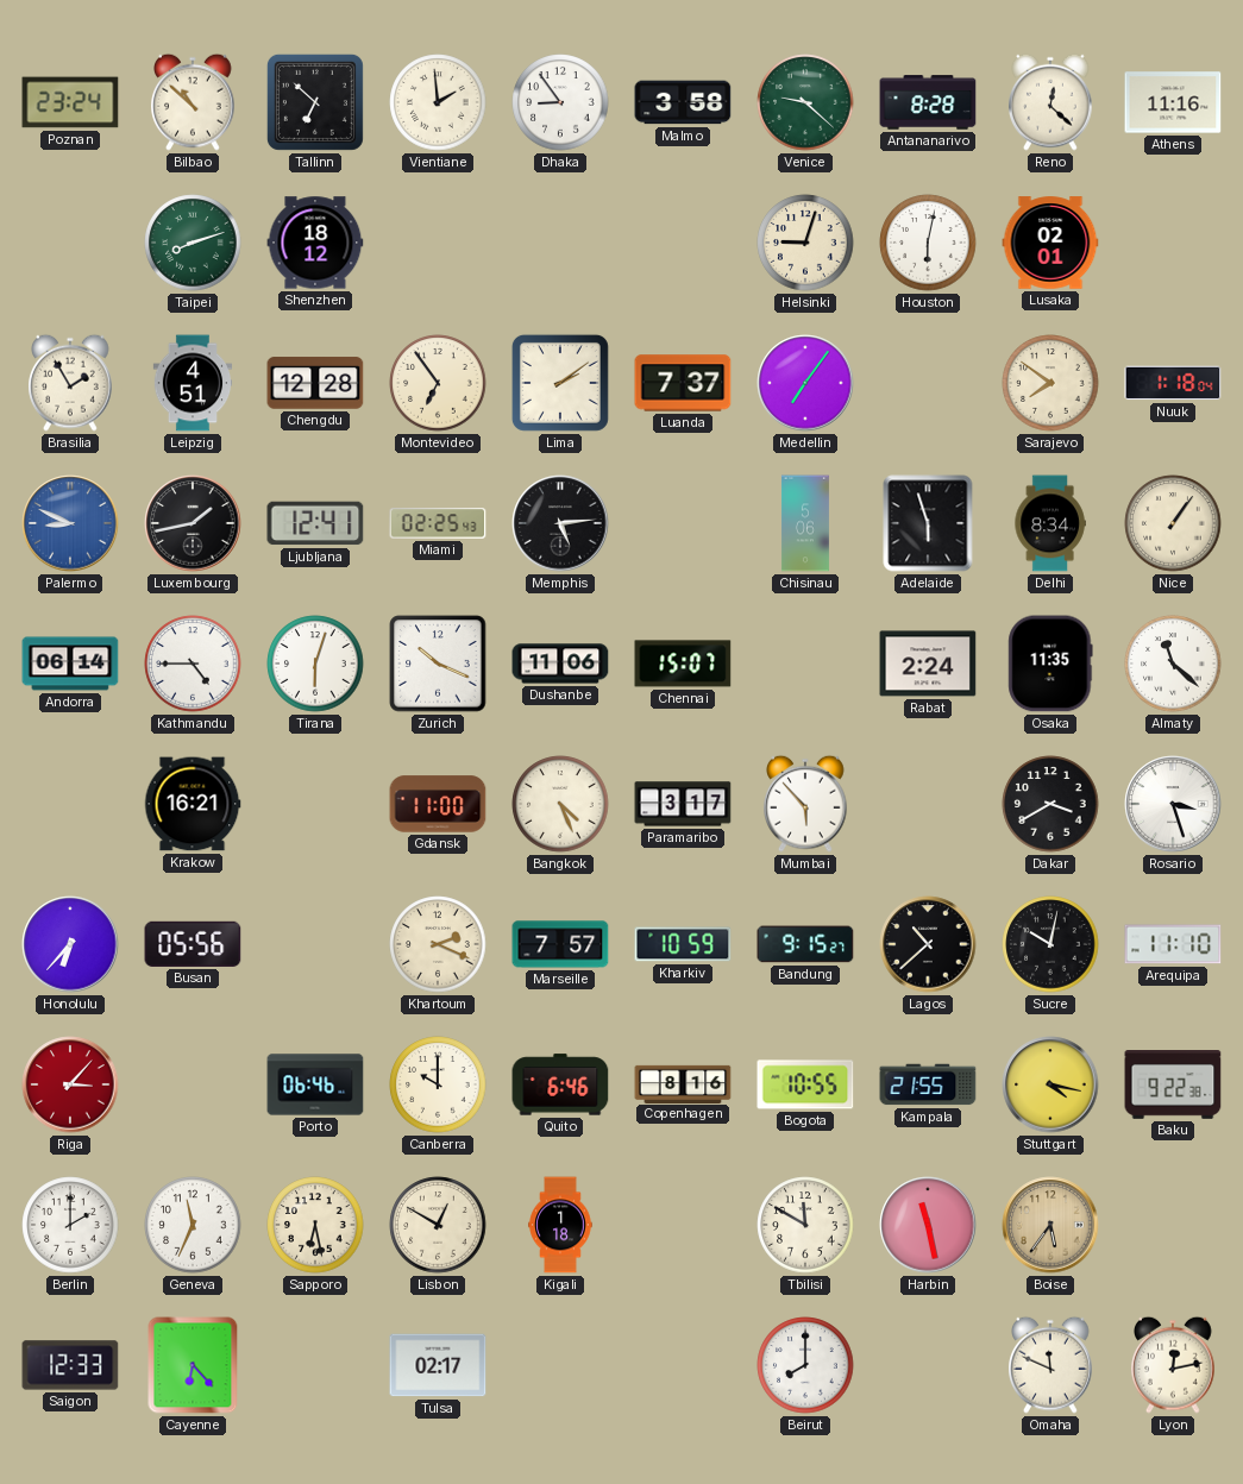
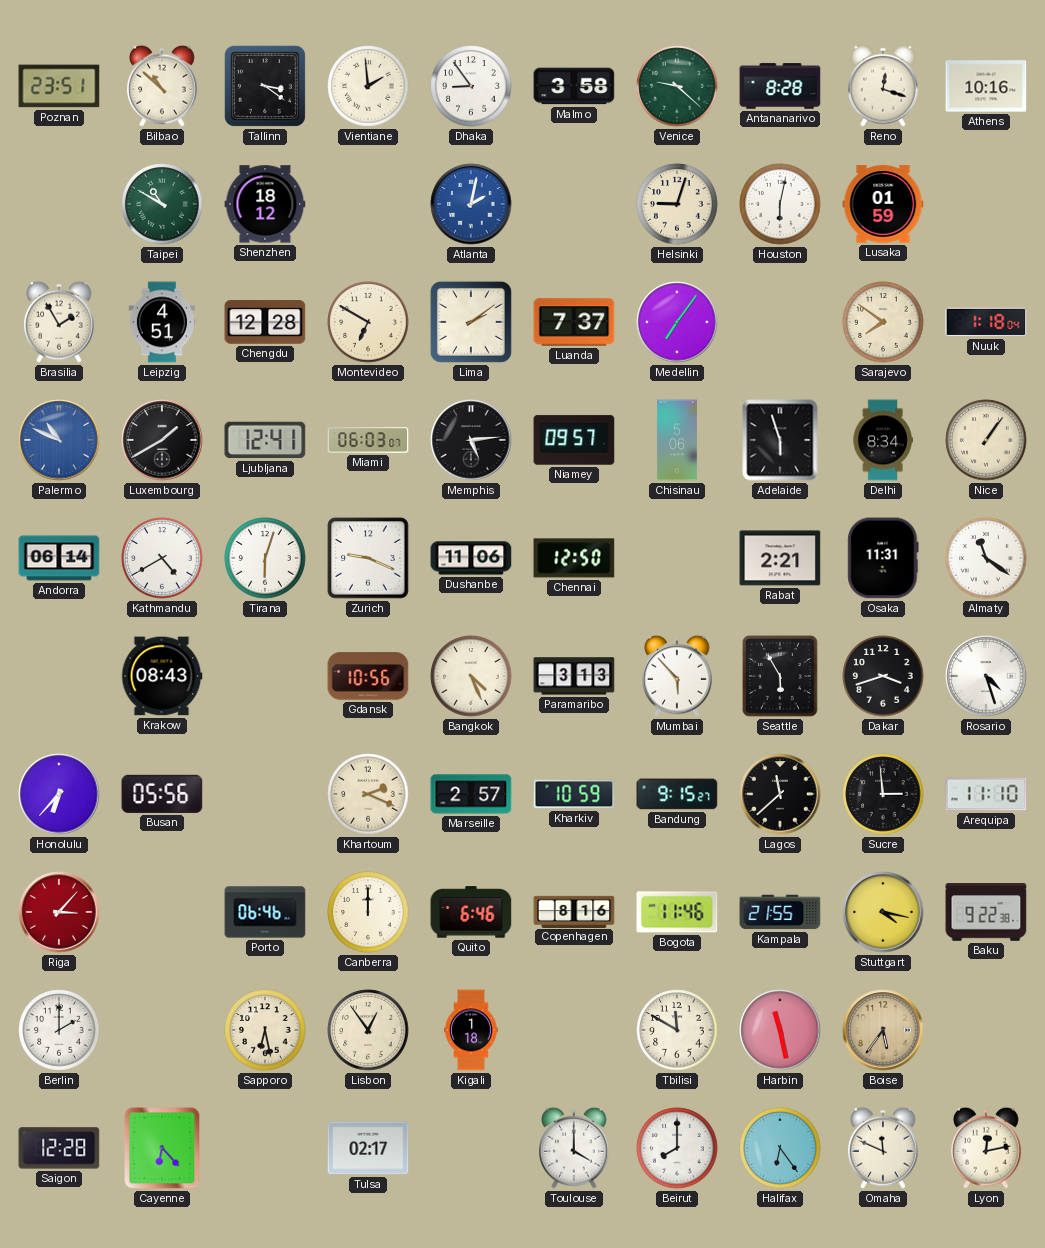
Poznan: 23:24 -> 23:51
Tallinn: 6:52 -> 3:21
Reno: 12:22 -> 12:18
Athens: 11:16 -> 10:16
Taipei: 8:12 -> 10:50
Atlanta: none -> 2:02
Lusaka: 02:01 -> 01:59
Montevideo: 6:54 -> 6:50
Palermo: 8:49 -> 10:49
Luxembourg: 1:43 -> 1:40
Miami: 02:25 -> 06:03
Niamey: none -> 09:57
Kathmandu: 4:45 -> 4:40
Zurich: 10:19 -> 9:19
Chennai: 15:07 -> 12:50
Rabat: 2:24 -> 2:21
Osaka: 11:35 -> 11:31
Almaty: 11:22 -> 11:21
Krakow: 16:21 -> 08:43
Gdansk: 11:00 -> 10:56
Paramaribo: 3:17 -> 3:13
Seattle: none -> 5:55
Dakar: 3:40 -> 3:42
Rosario: 3:27 -> 4:27
Marseille: 7:57 -> 2:57
Lagos: 10:38 -> 11:38
Sucre: 10:02 -> 2:59
Canberra: 10:00 -> 12:00
Bogota: 10:55 -> 11:46
Geneva: 11:34 -> none
Lisbon: 12:50 -> 12:54
Saigon: 12:33 -> 12:28
Toulouse: none -> 4:00
Halifax: none -> 6:24
